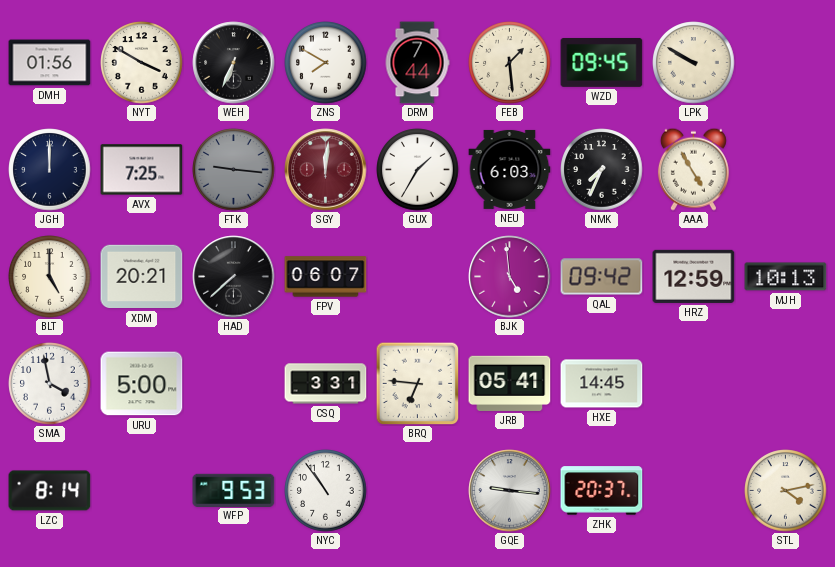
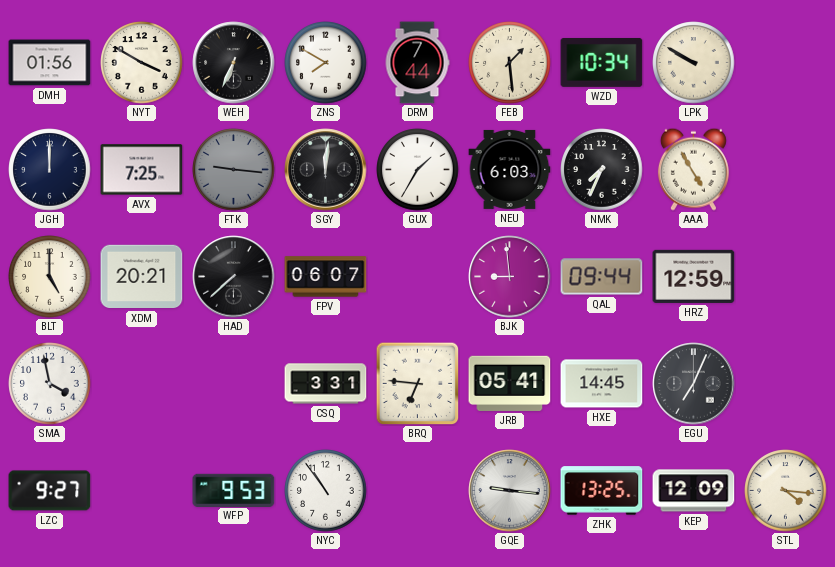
WZD: 09:45 -> 10:34
SGY dial: burgundy -> black
BJK: 4:59 -> 8:59
QAL: 09:42 -> 09:44
MJH: 10:13 -> none
URU: 5:00 -> none
EGU: none -> 7:04
LZC: 8:14 -> 9:27
ZHK: 20:37 -> 13:25
KEP: none -> 12:09
STL: 4:13 -> 4:16
